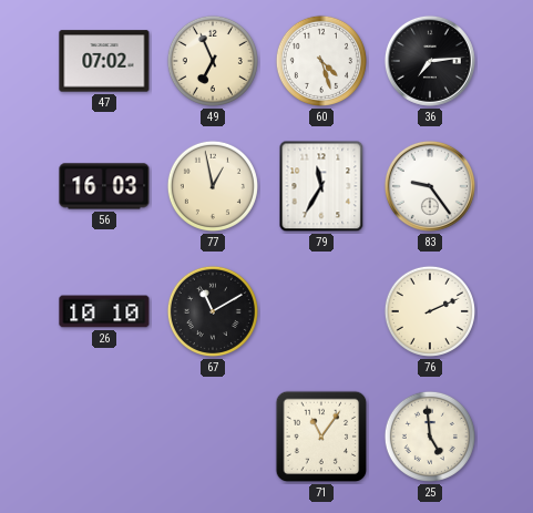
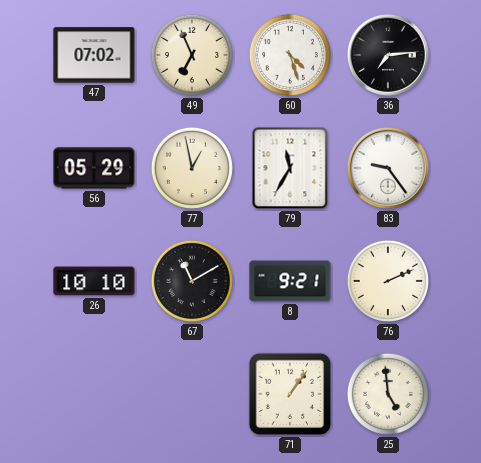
56: 16:03 -> 05:29
8: none -> 9:21
71: 11:06 -> 1:06
